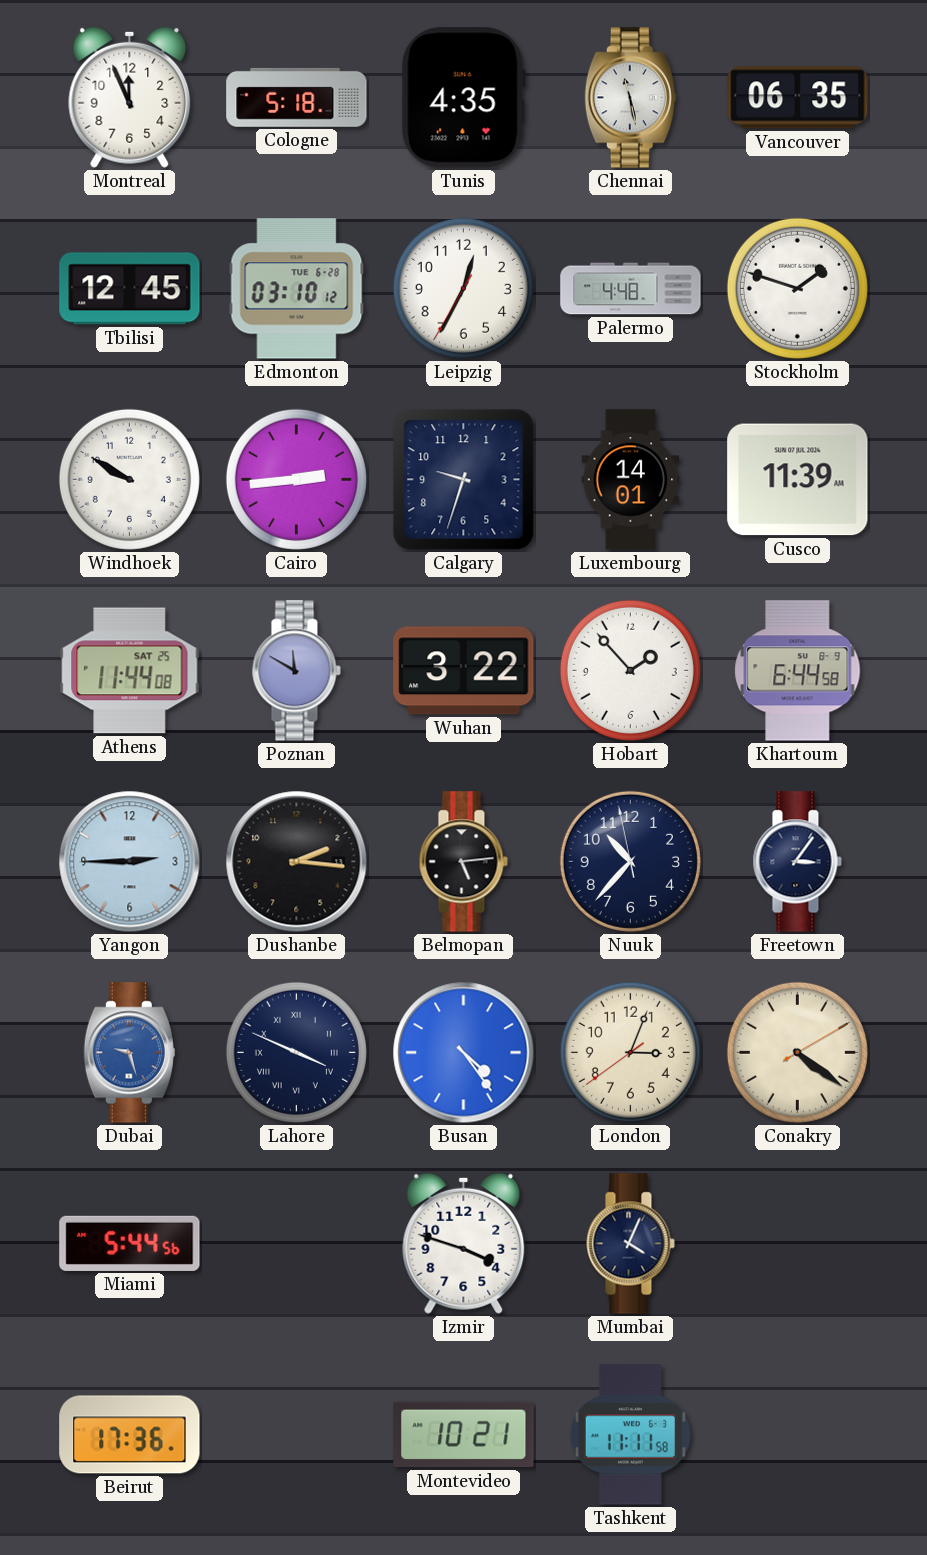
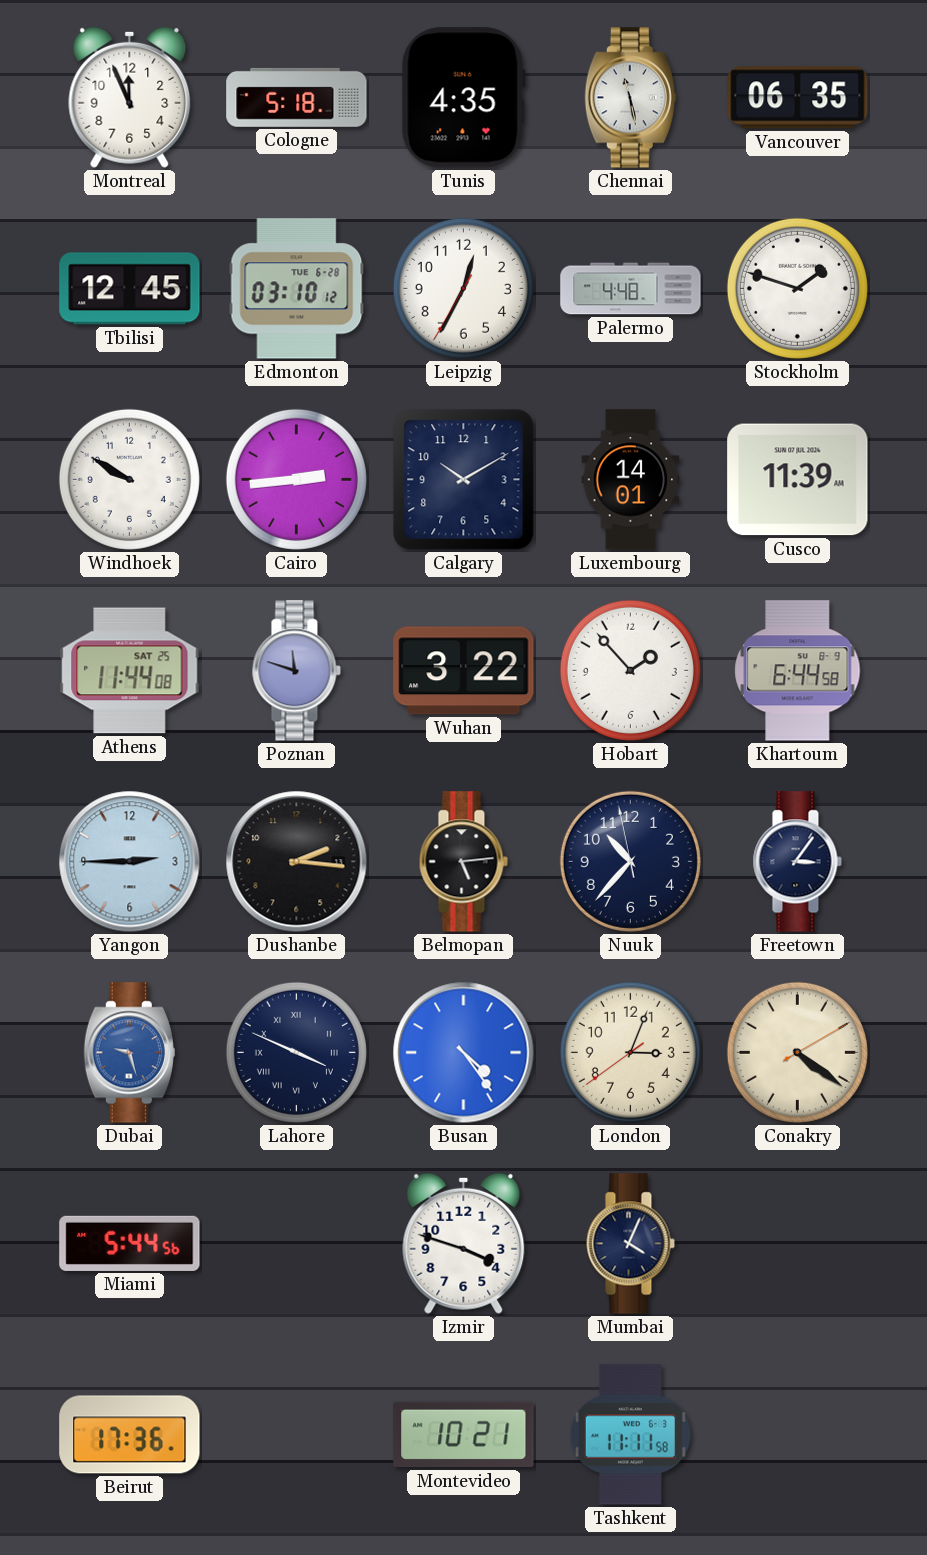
Calgary: 9:33 -> 10:10
Poznan: 11:50 -> 11:48
